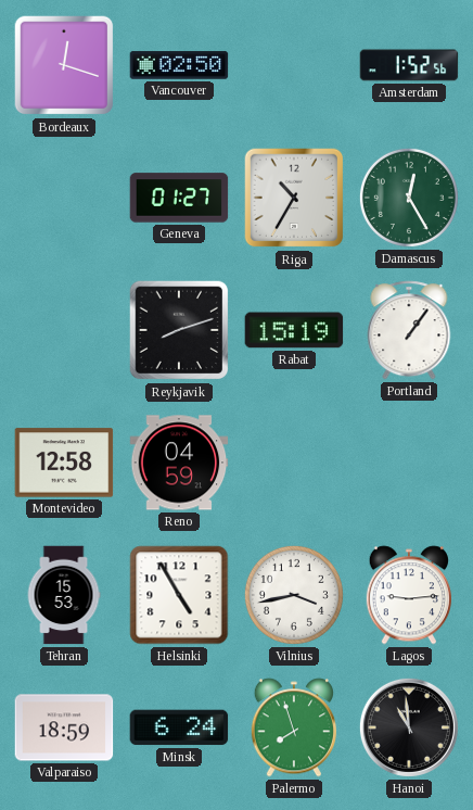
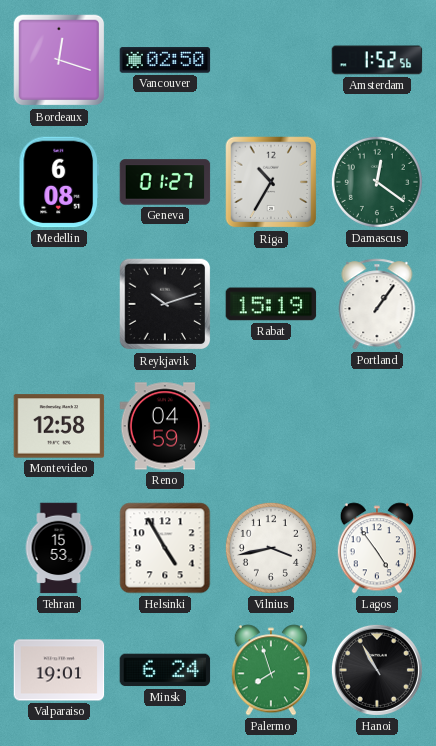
Medellin: none -> 6:08
Damascus: 12:25 -> 12:21
Reykjavik: 8:12 -> 10:12
Lagos: 9:14 -> 4:54
Valparaiso: 18:59 -> 19:01
Hanoi: 10:59 -> 10:55
